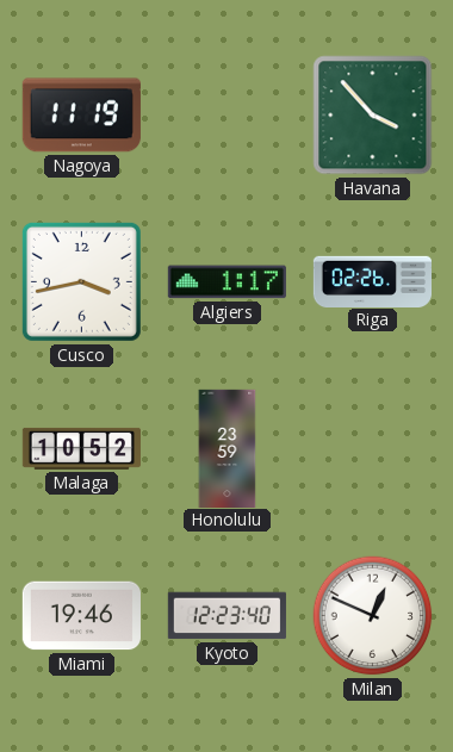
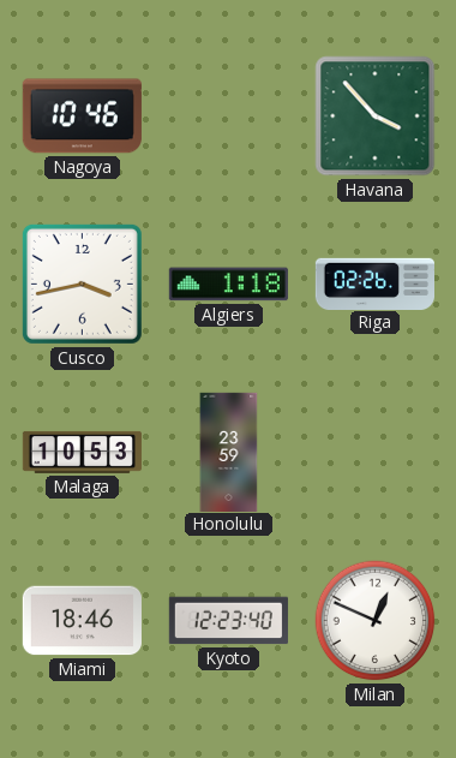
Nagoya: 11:19 -> 10:46
Algiers: 1:17 -> 1:18
Malaga: 10:52 -> 10:53
Miami: 19:46 -> 18:46
